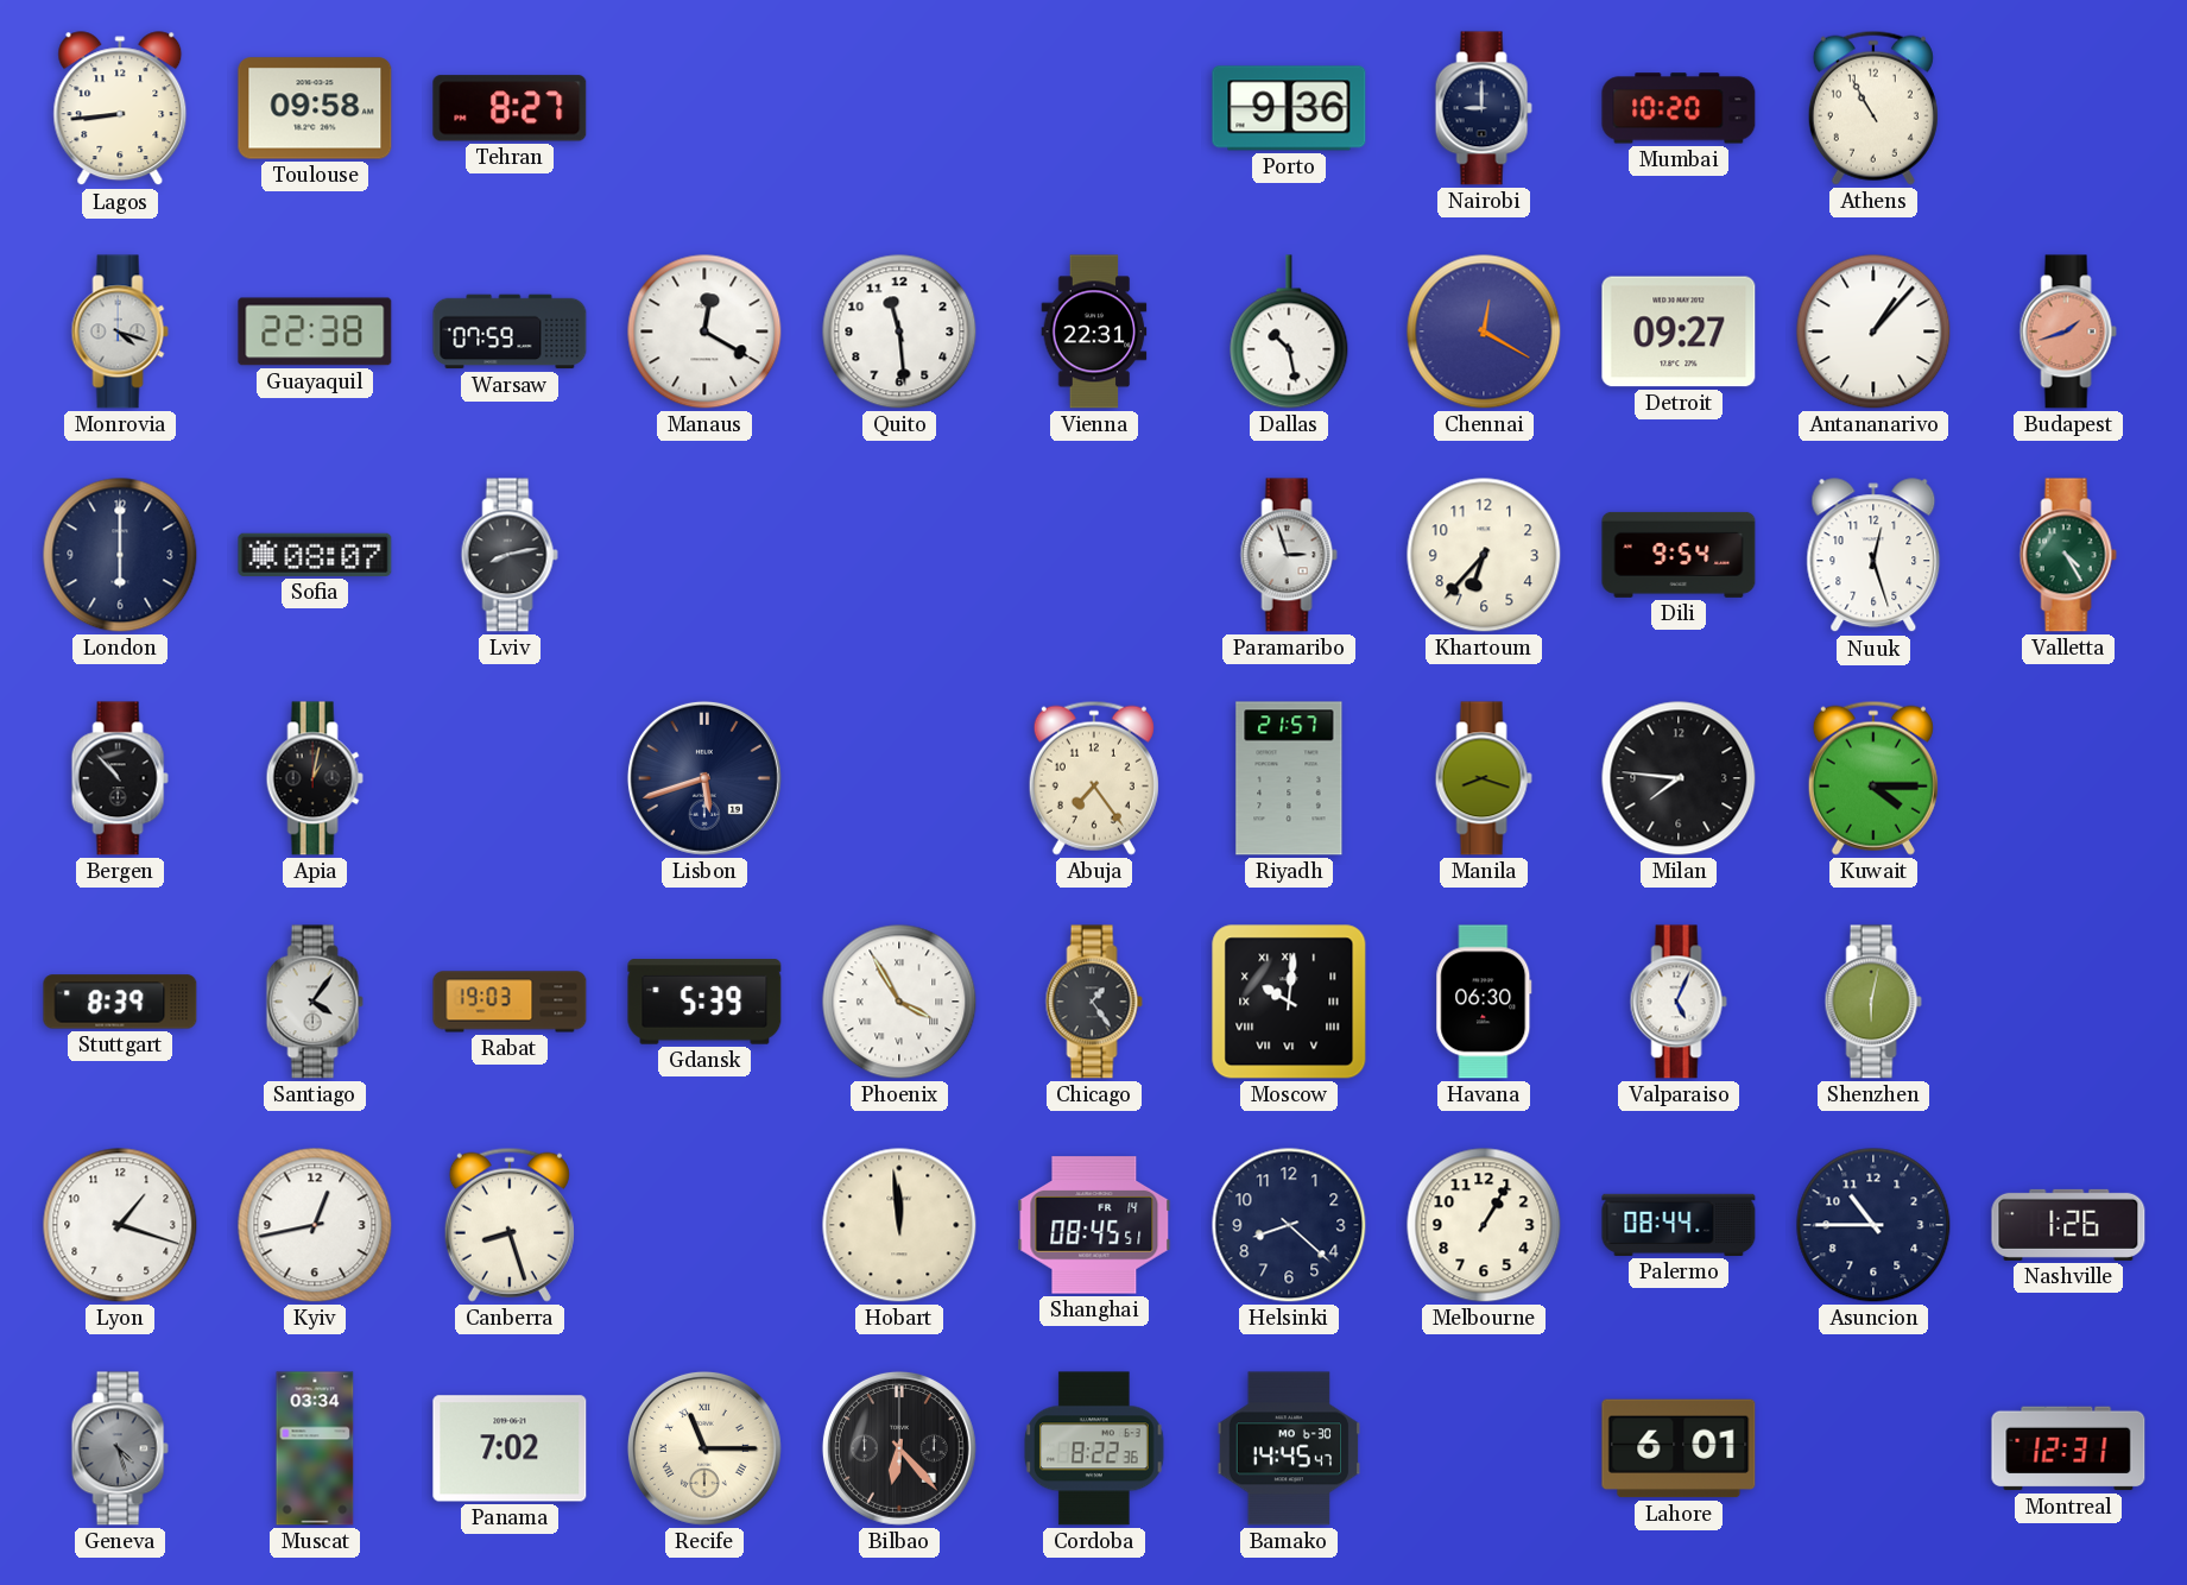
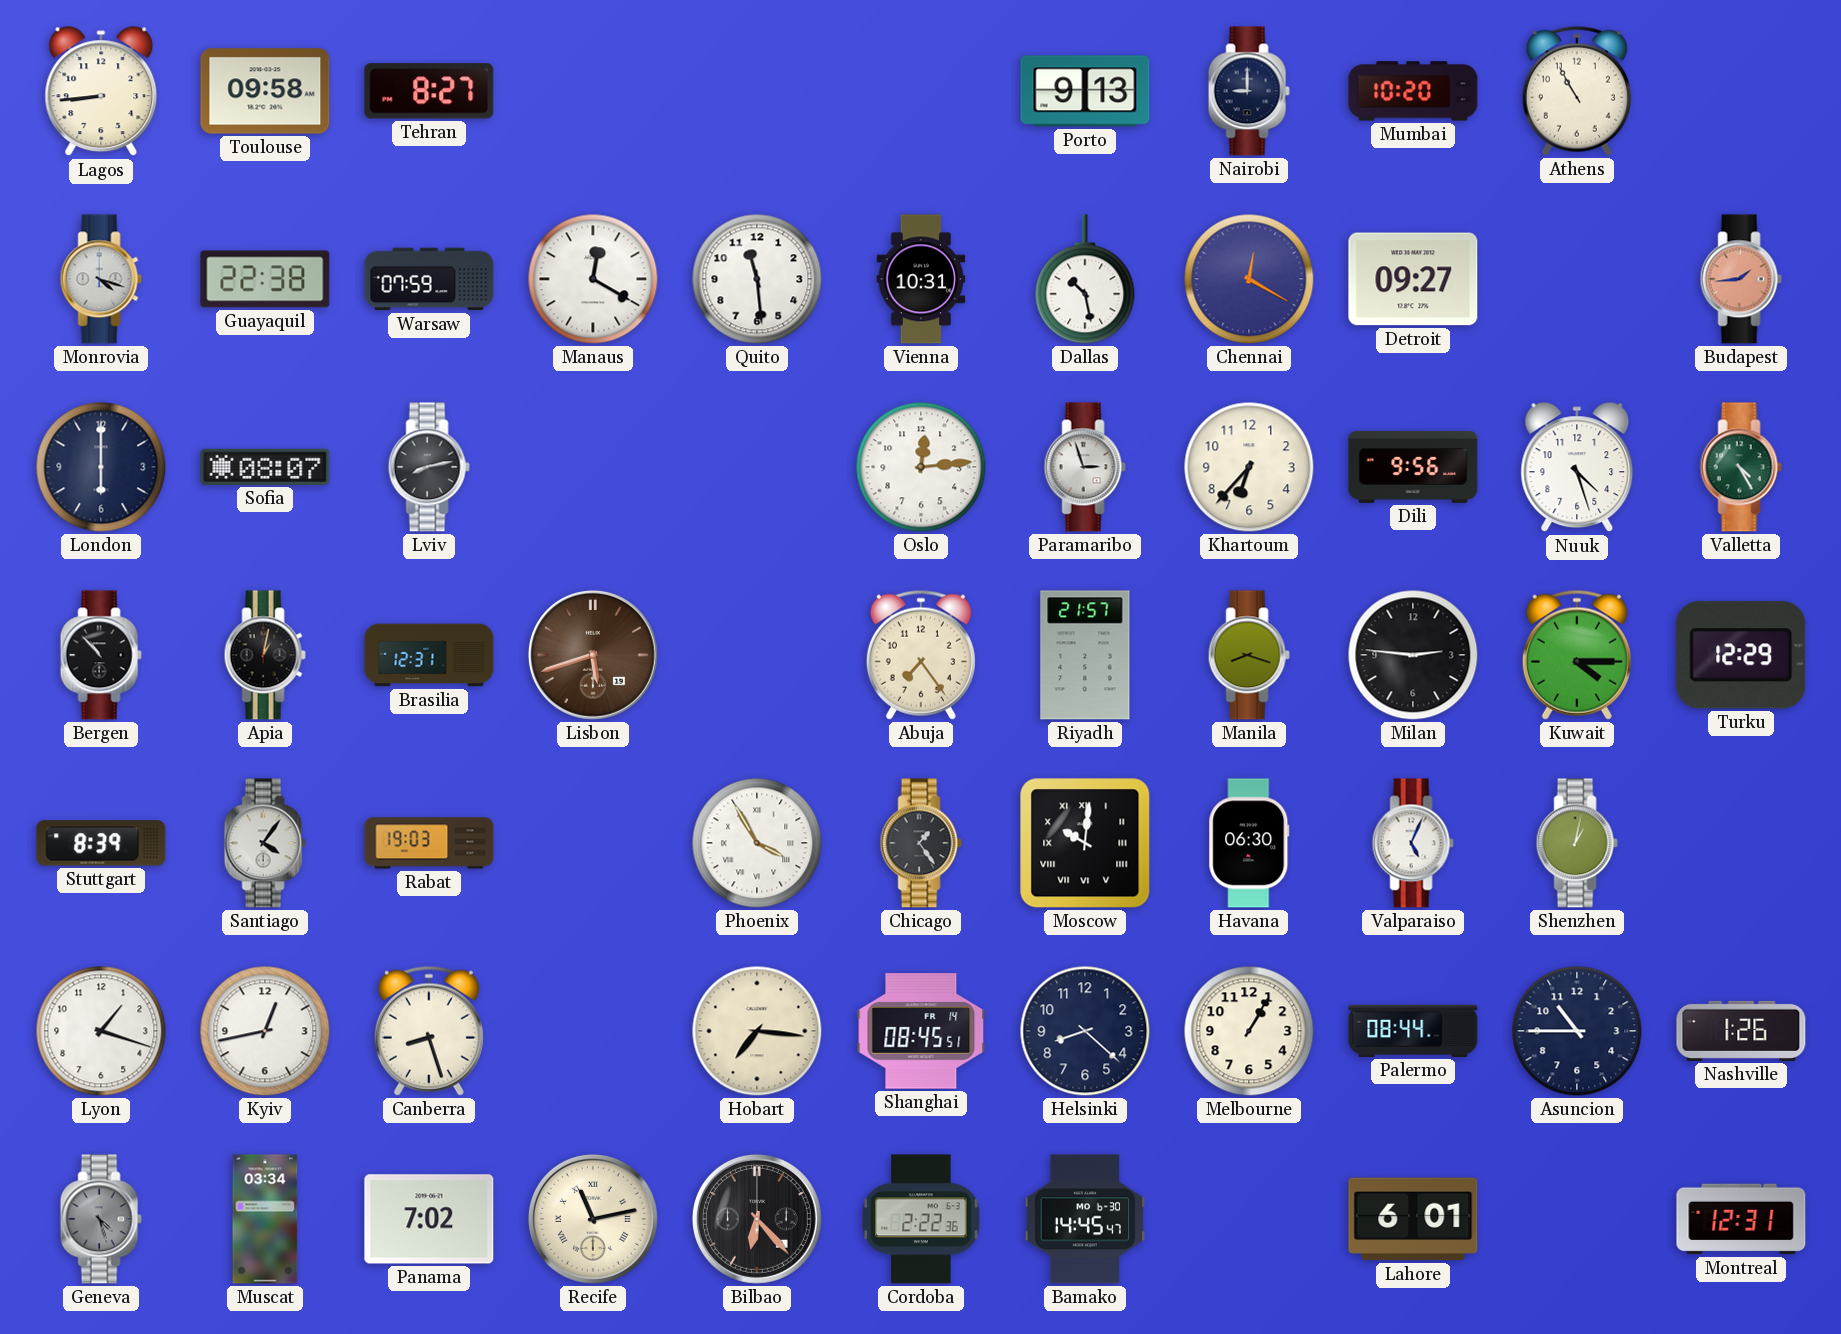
Porto: 9:36 -> 9:13
Vienna: 22:31 -> 10:31
Antananarivo: 1:07 -> none
Budapest: 1:42 -> 1:44
Oslo: none -> 12:14
Dili: 9:54 -> 9:56
Nuuk: 12:27 -> 4:27
Brasilia: none -> 12:31
Lisbon dial: navy -> brown
Milan: 7:46 -> 2:46
Turku: none -> 12:29
Gdansk: 5:39 -> none
Shenzhen: 6:02 -> 1:02
Hobart: 11:59 -> 7:16
Recife: 11:15 -> 11:13
Cordoba: 8:22 -> 2:22
